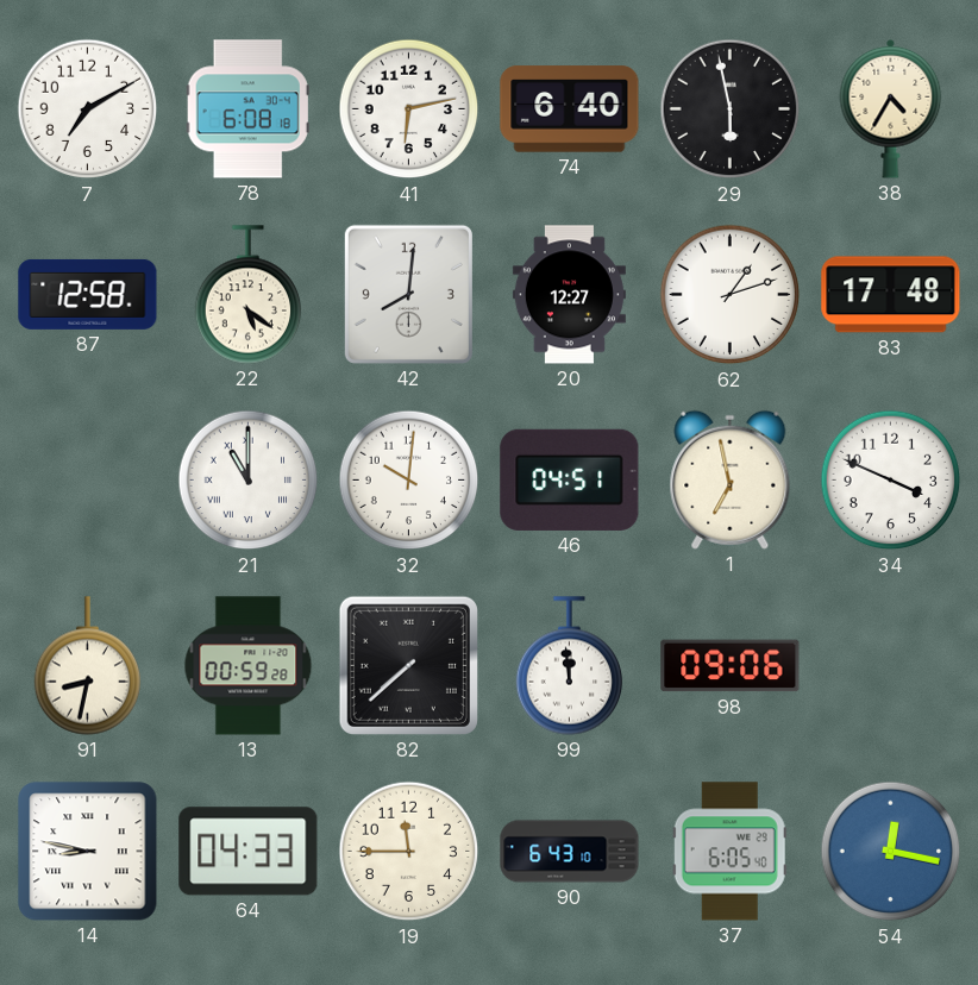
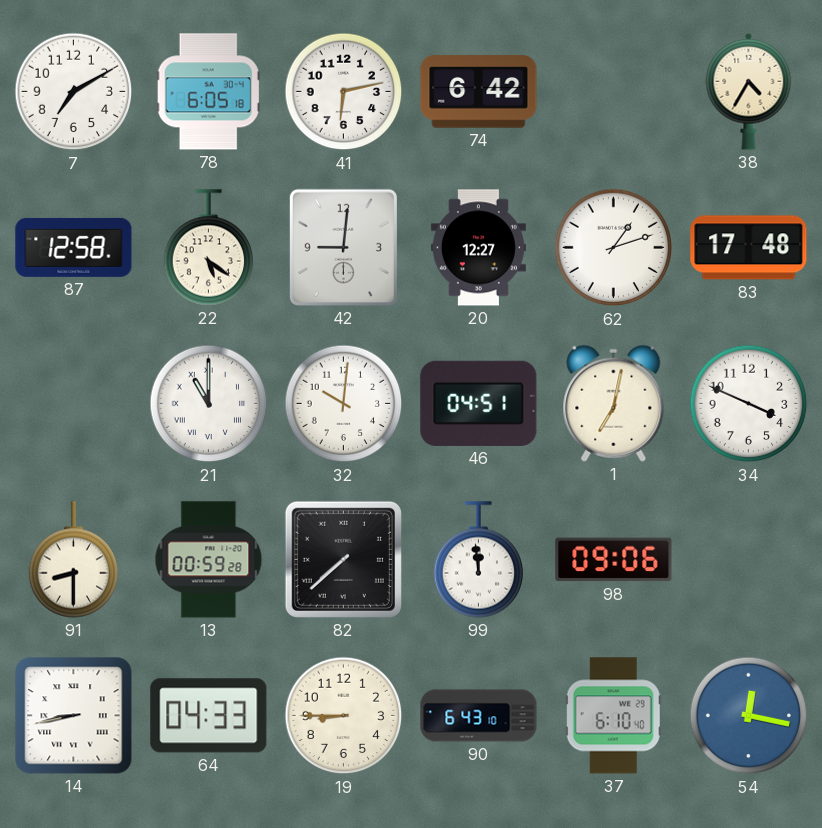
78: 6:08 -> 6:05
74: 6:40 -> 6:42
29: 5:58 -> none
42: 8:01 -> 9:01
1: 6:58 -> 7:02
91: 8:32 -> 8:30
14: 8:47 -> 8:43
19: 11:45 -> 8:45
37: 6:05 -> 6:10
